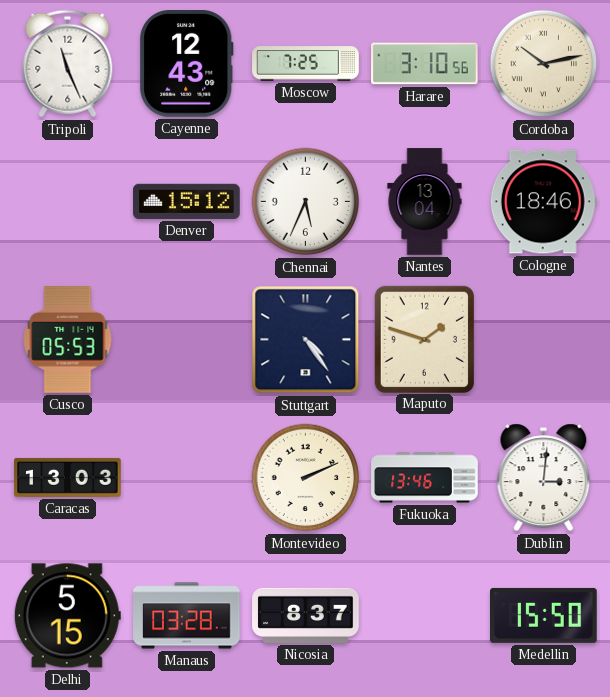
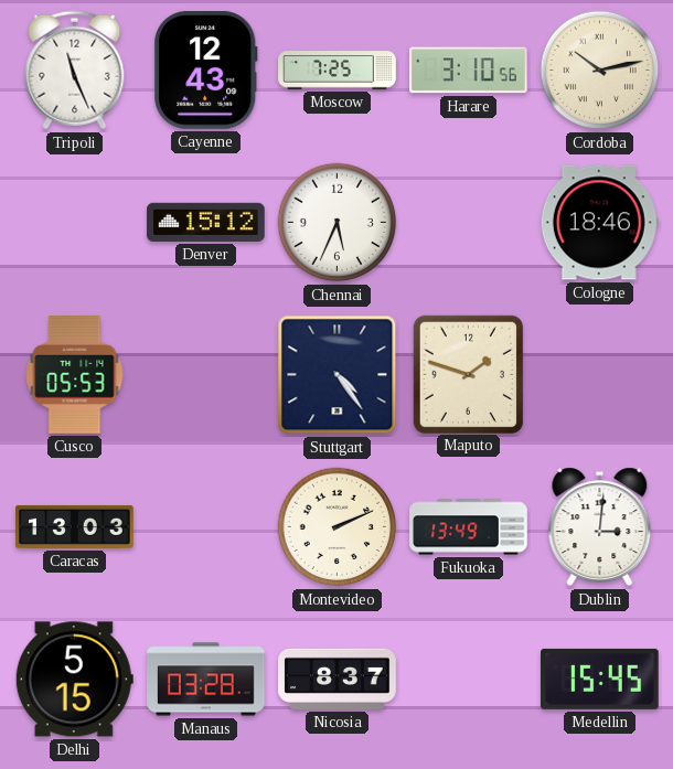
Nantes: 13:04 -> none
Fukuoka: 13:46 -> 13:49
Medellin: 15:50 -> 15:45
